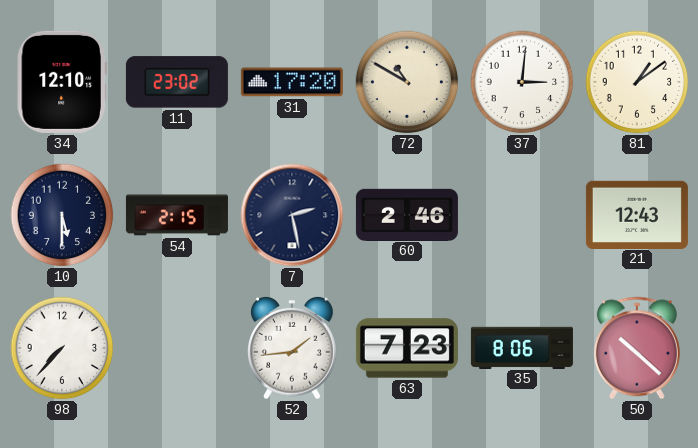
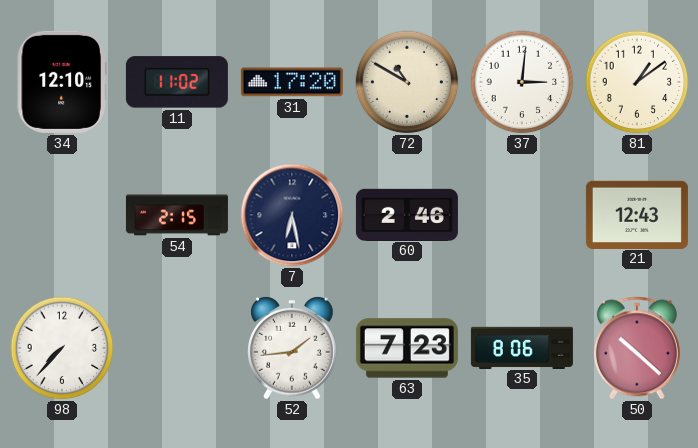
11: 23:02 -> 11:02
10: 5:30 -> none
7: 2:28 -> 6:28
